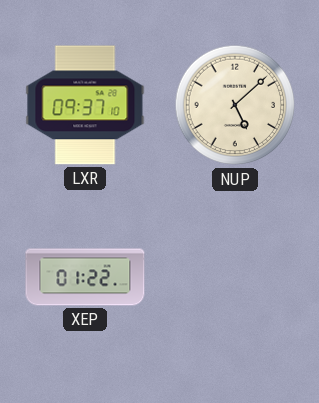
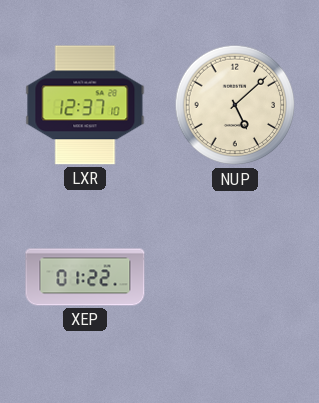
LXR: 09:37 -> 12:37
